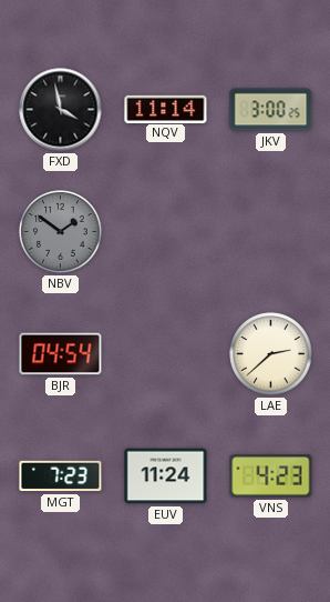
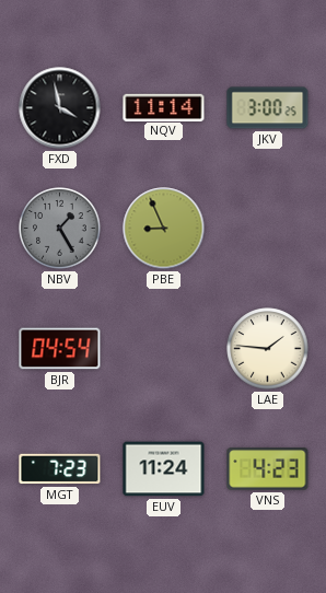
NBV: 1:51 -> 1:25
PBE: none -> 8:56
LAE: 2:38 -> 1:46
